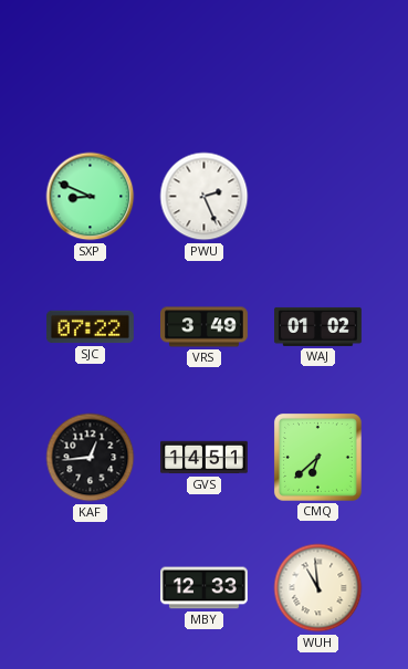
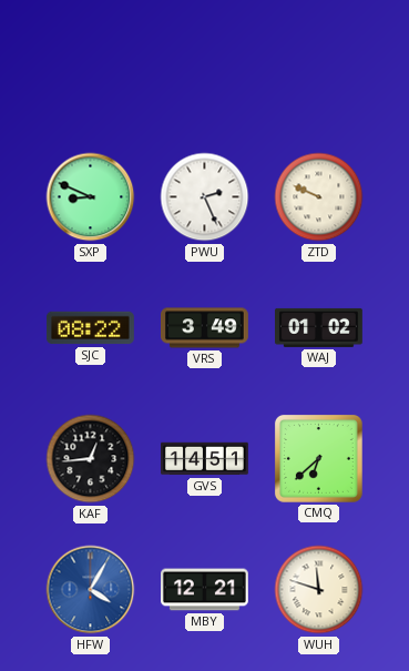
ZTD: none -> 9:49
SJC: 07:22 -> 08:22
HFW: none -> 4:05
MBY: 12:33 -> 12:21
WUH: 10:59 -> 11:48
